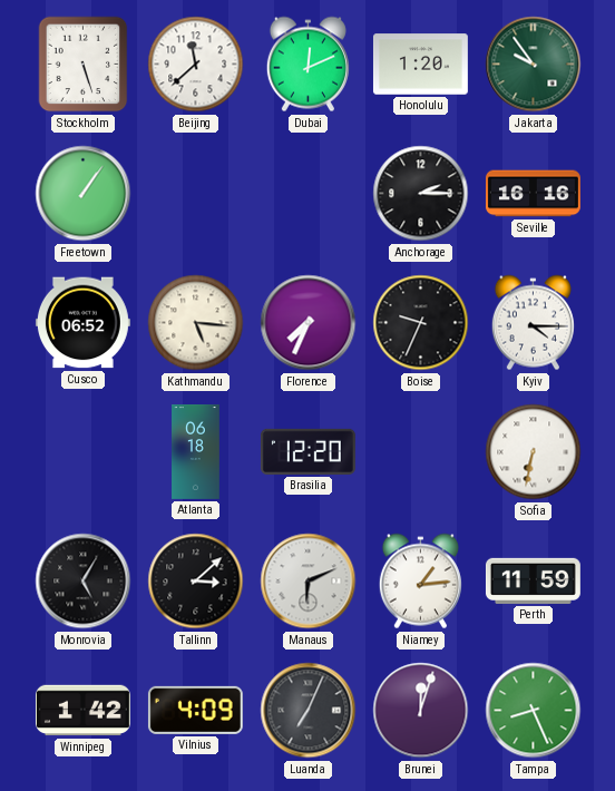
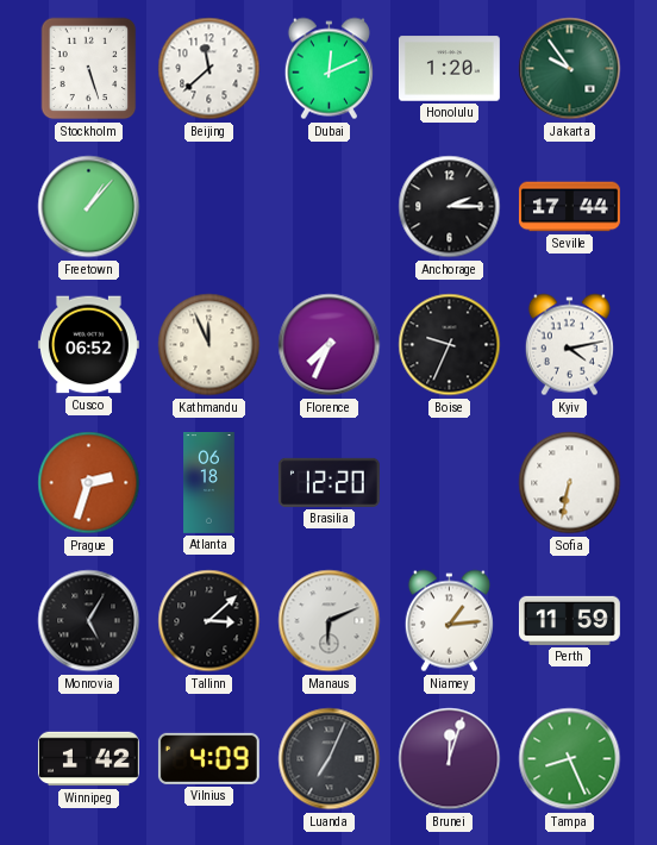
Freetown: 1:06 -> 1:07
Seville: 16:16 -> 17:44
Kathmandu: 5:16 -> 11:56
Kyiv: 4:15 -> 4:13
Prague: none -> 2:33
